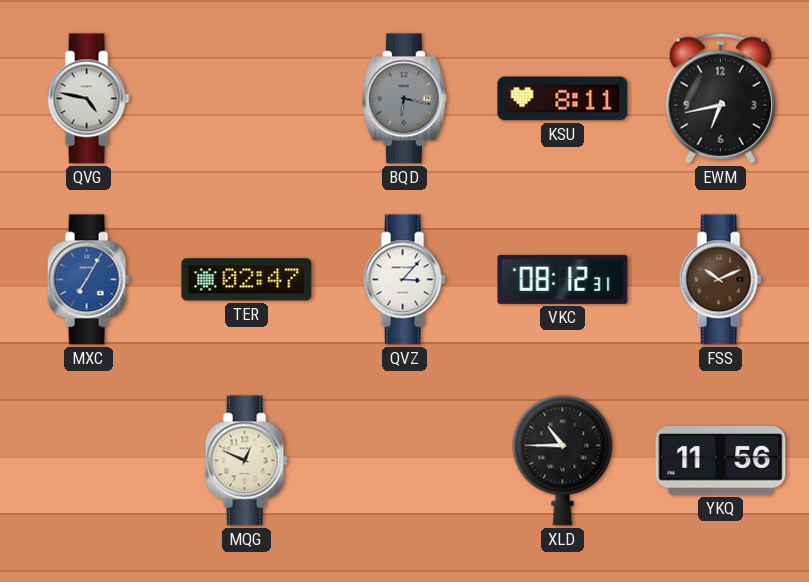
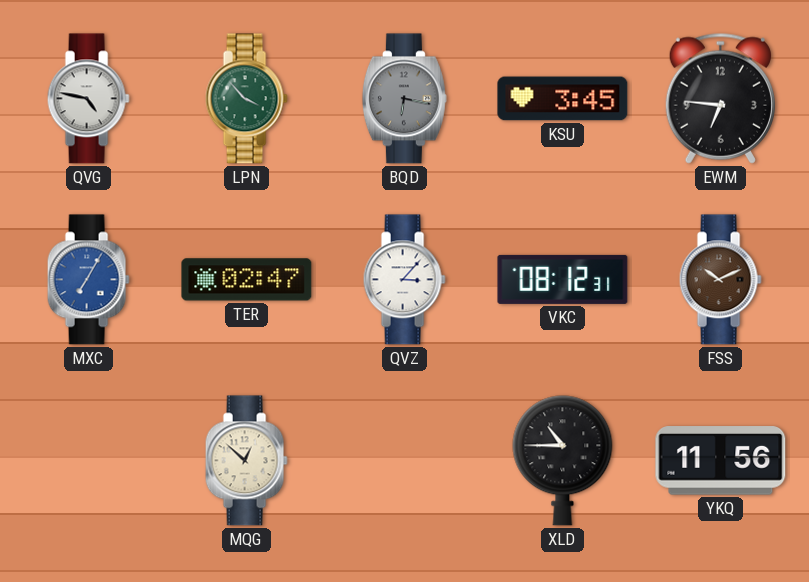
LPN: none -> 3:53
KSU: 8:11 -> 3:45
EWM: 6:43 -> 6:46
MQG: 12:49 -> 12:52
